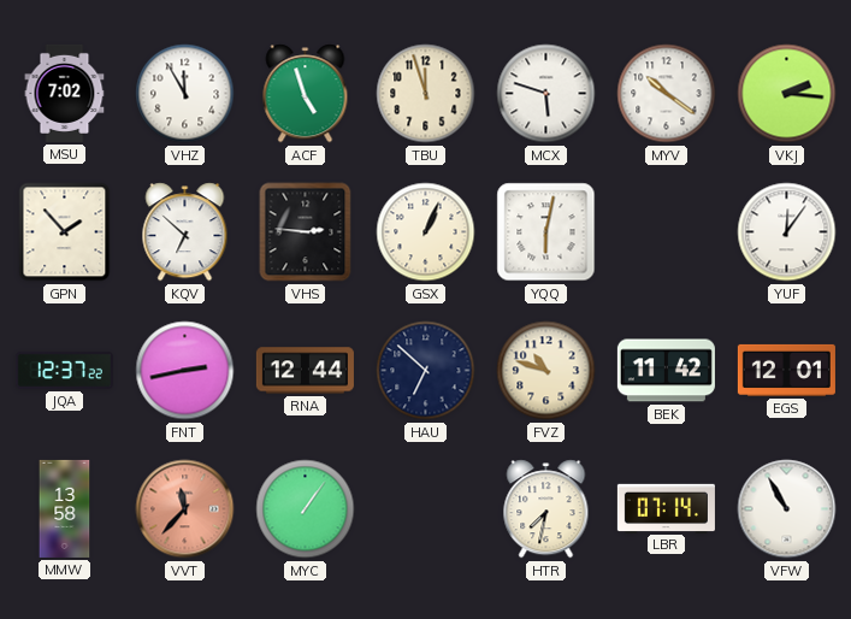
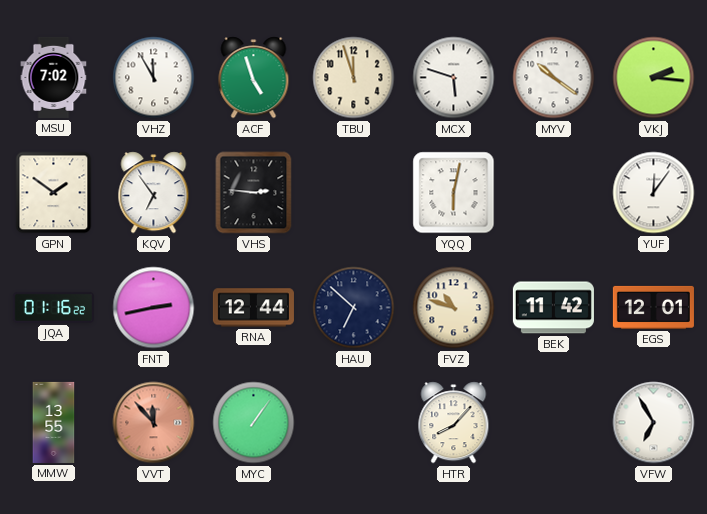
GPN: 1:53 -> 1:51
KQV: 6:52 -> 6:54
GSX: 1:04 -> none
JQA: 12:37 -> 01:16
MMW: 13:58 -> 13:55
VVT: 11:37 -> 11:53
HTR: 7:32 -> 8:07
LBR: 07:14 -> none
VFW: 10:55 -> 6:55
